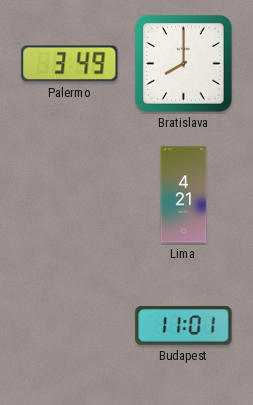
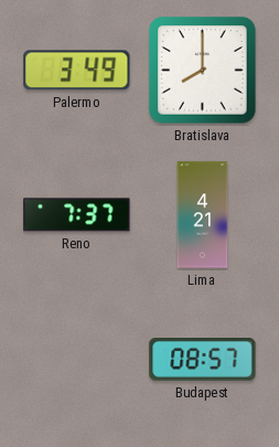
Reno: none -> 7:37
Budapest: 11:01 -> 08:57
